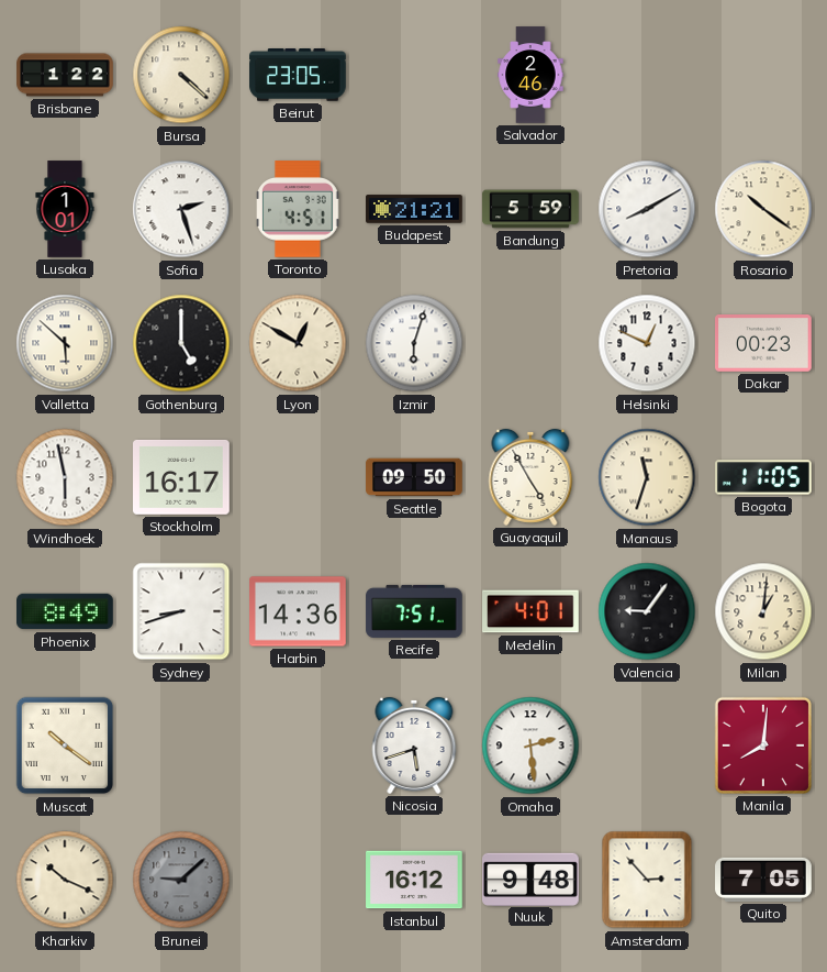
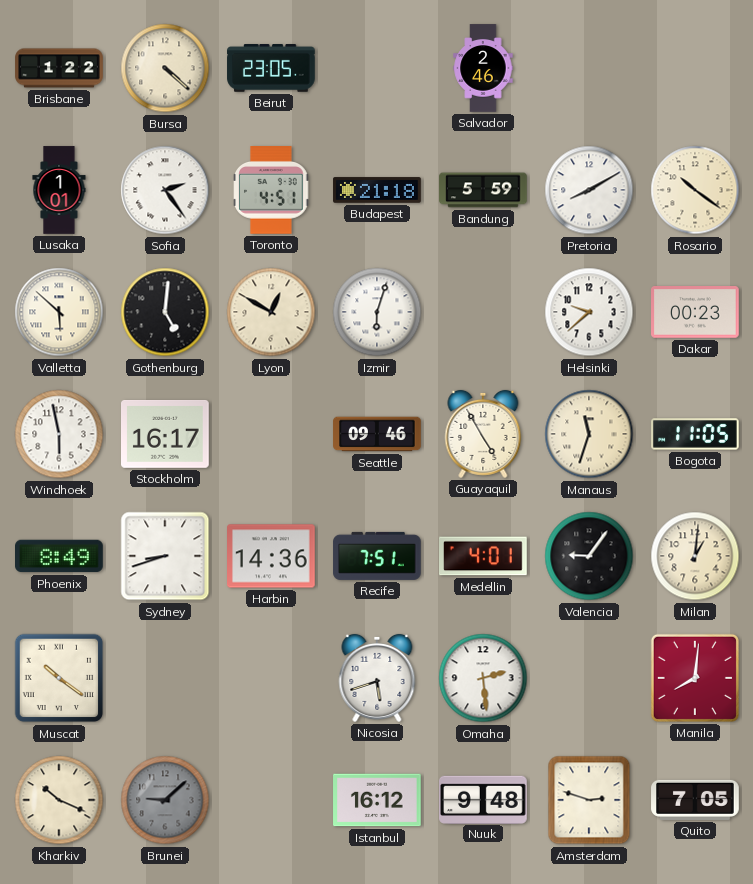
Sofia: 2:27 -> 2:24
Budapest: 21:21 -> 21:18
Gothenburg: 5:00 -> 5:01
Helsinki: 12:49 -> 9:38
Seattle: 09:50 -> 09:46
Amsterdam: 2:53 -> 2:48
